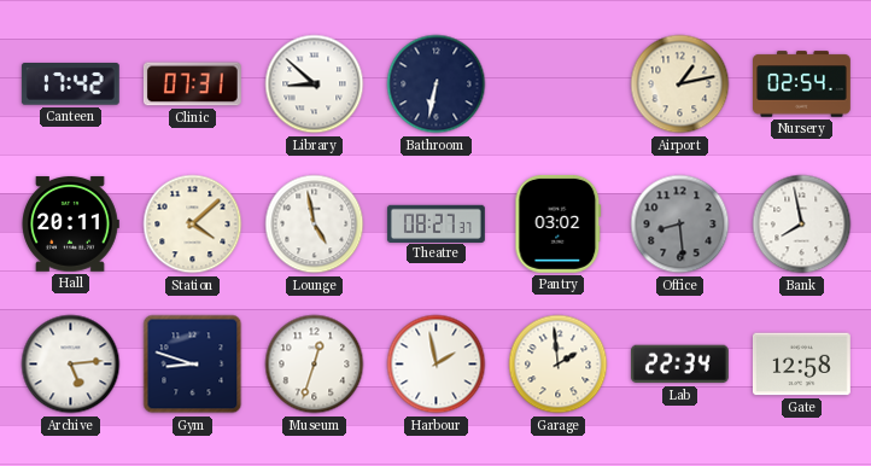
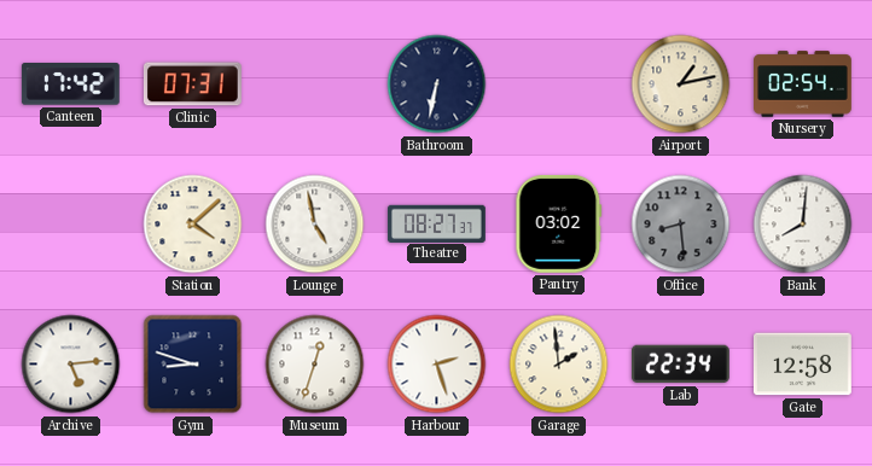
Library: 8:52 -> none
Hall: 20:11 -> none
Bank: 7:58 -> 8:01
Harbour: 1:58 -> 2:27
